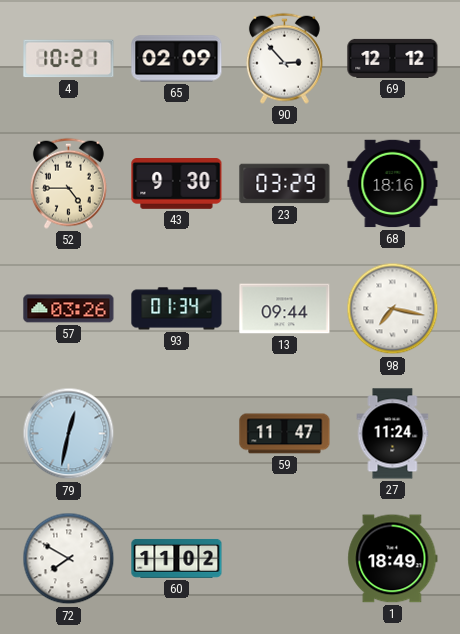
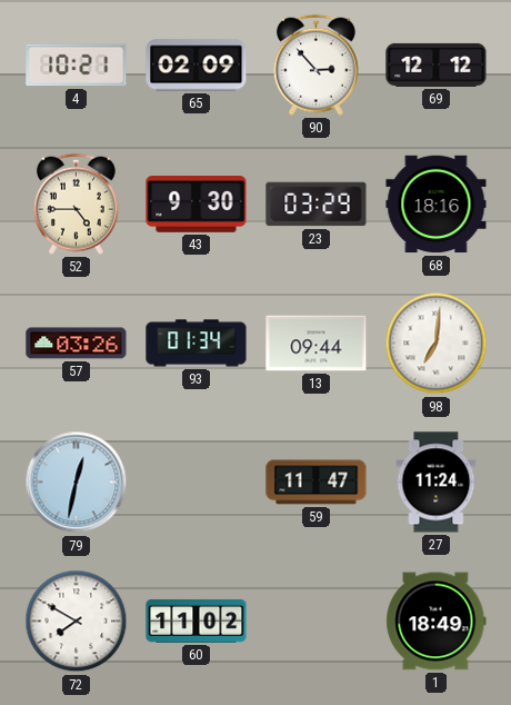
98: 7:17 -> 7:01
